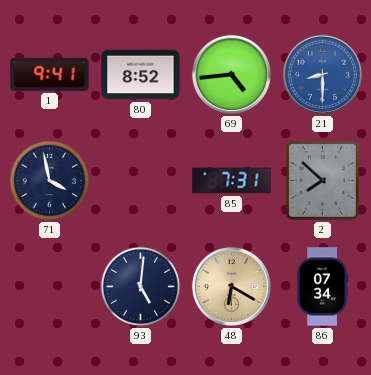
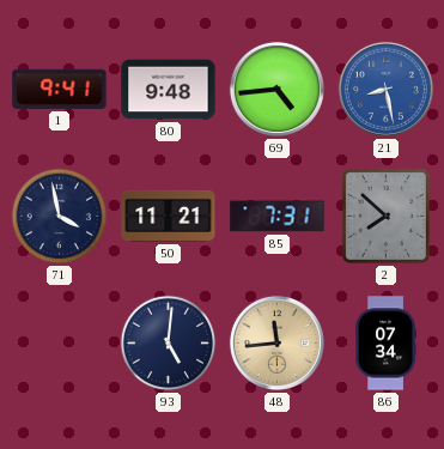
80: 8:52 -> 9:48
21: 8:30 -> 8:28
50: none -> 11:21
48: 6:20 -> 11:44
